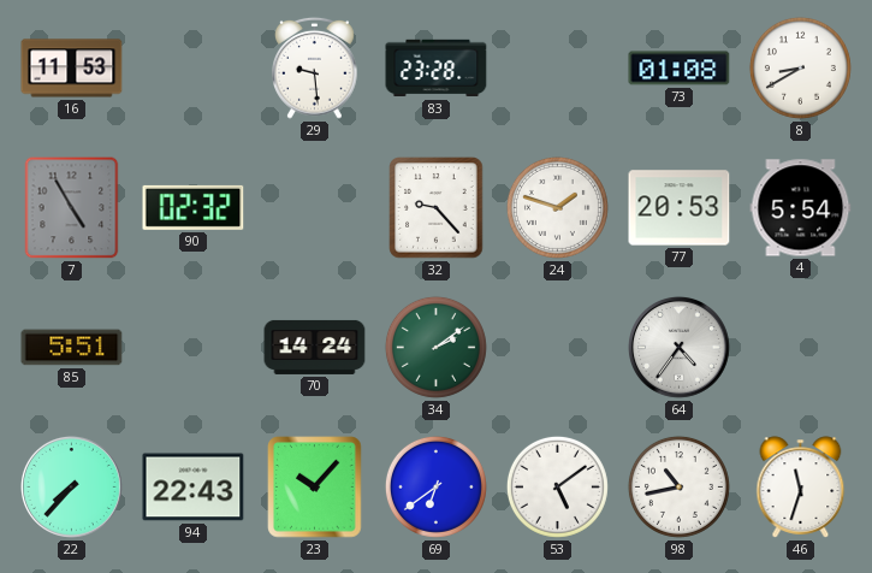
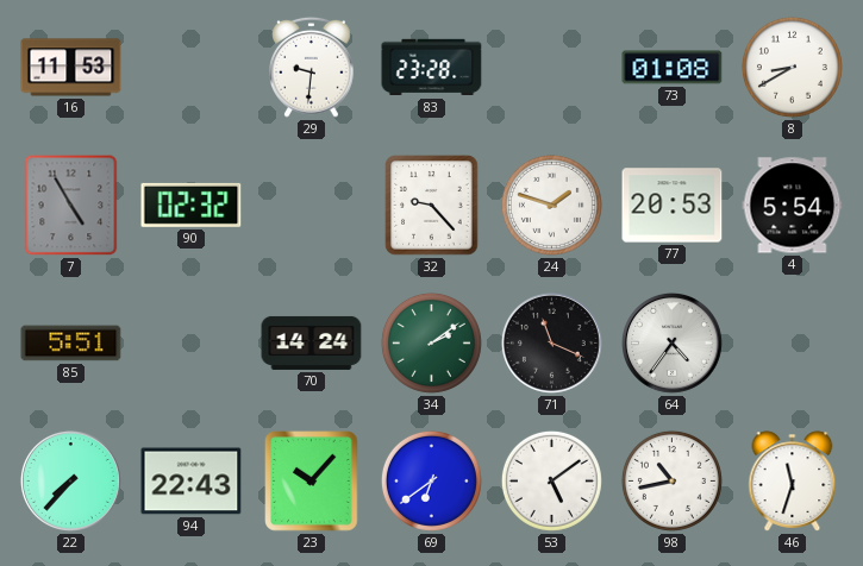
29: 9:29 -> 9:31
71: none -> 11:19
